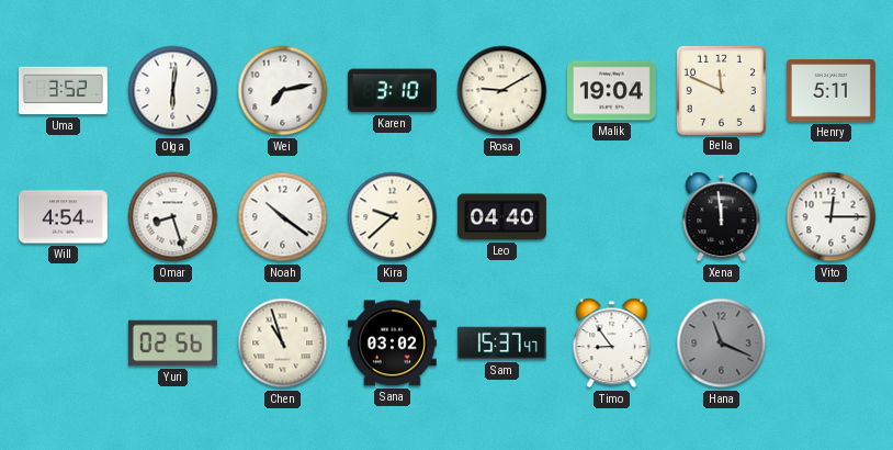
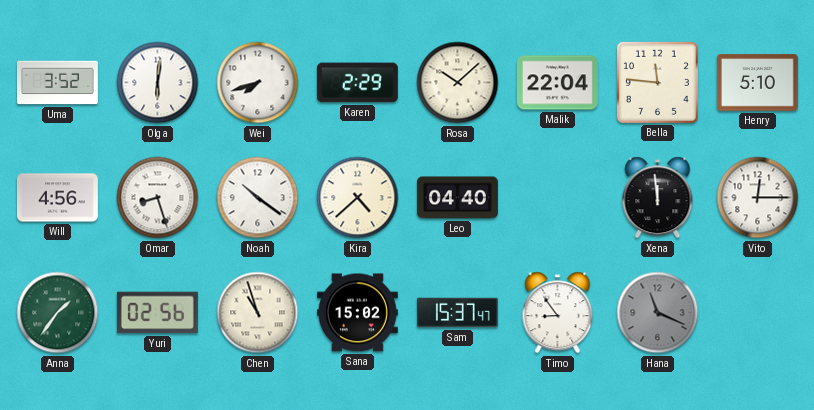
Wei: 7:13 -> 7:42
Karen: 3:10 -> 2:29
Rosa: 9:10 -> 10:08
Malik: 19:04 -> 22:04
Bella: 11:49 -> 11:46
Henry: 5:11 -> 5:10
Will: 4:54 -> 4:56
Kira: 9:38 -> 4:38
Anna: none -> 1:36
Sana: 03:02 -> 15:02
